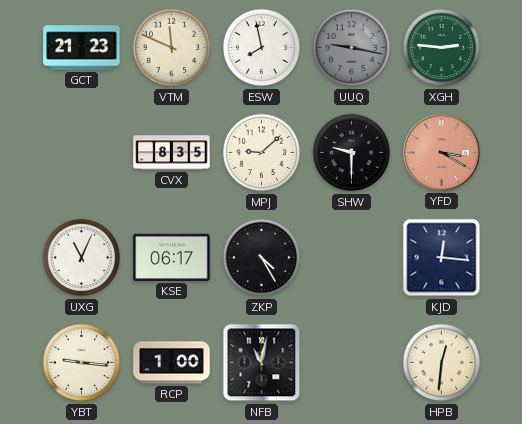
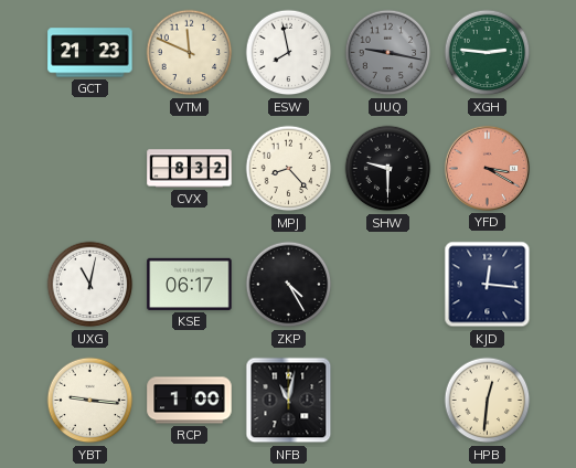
CVX: 8:35 -> 8:32
MPJ: 9:08 -> 8:23
UXG: 11:04 -> 11:02
